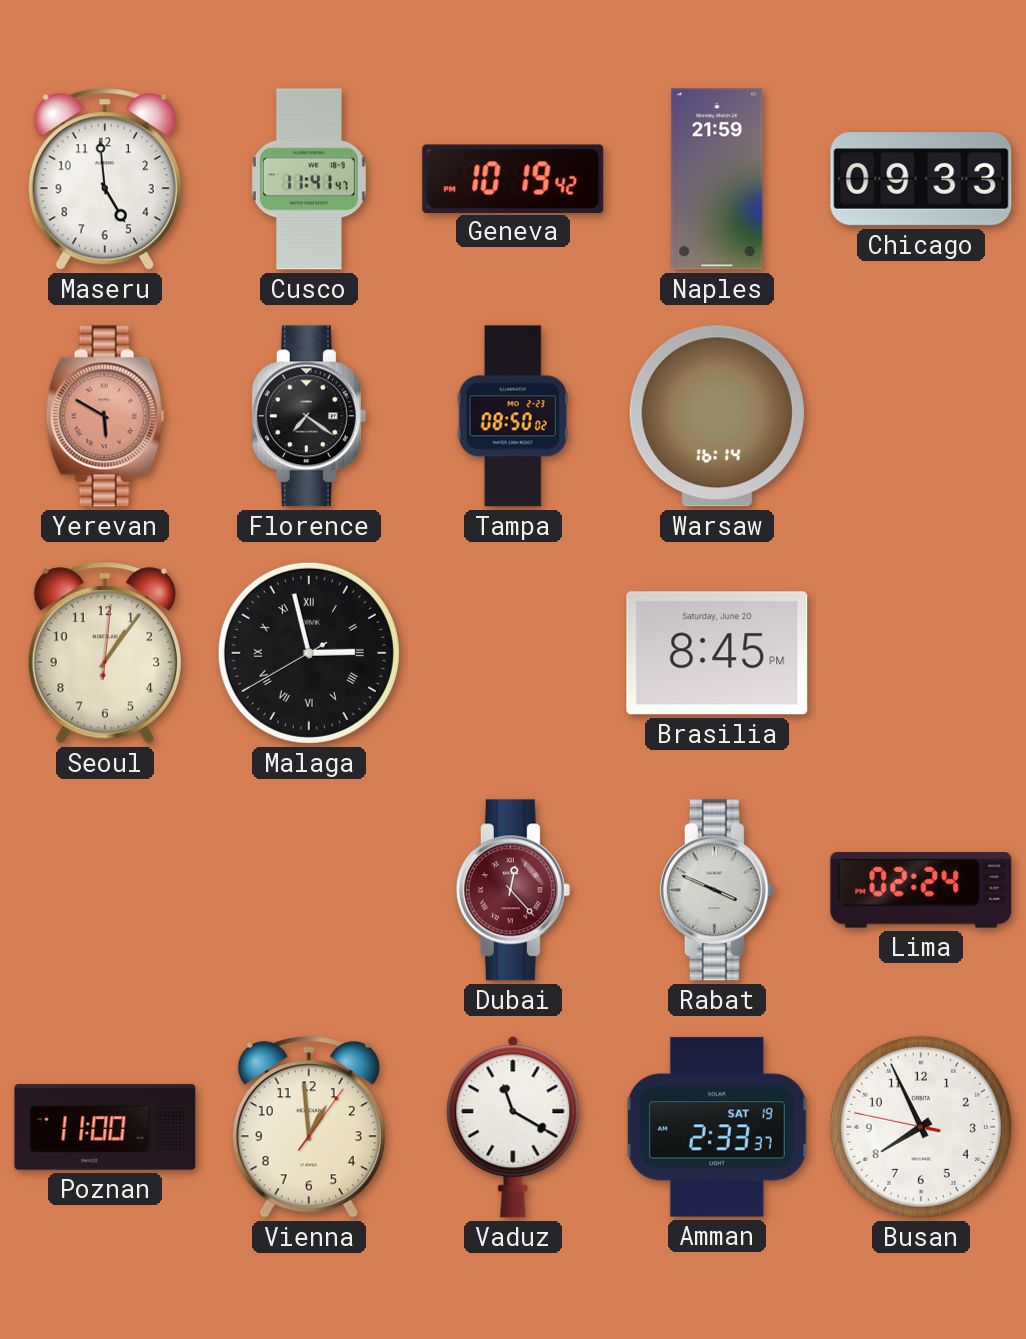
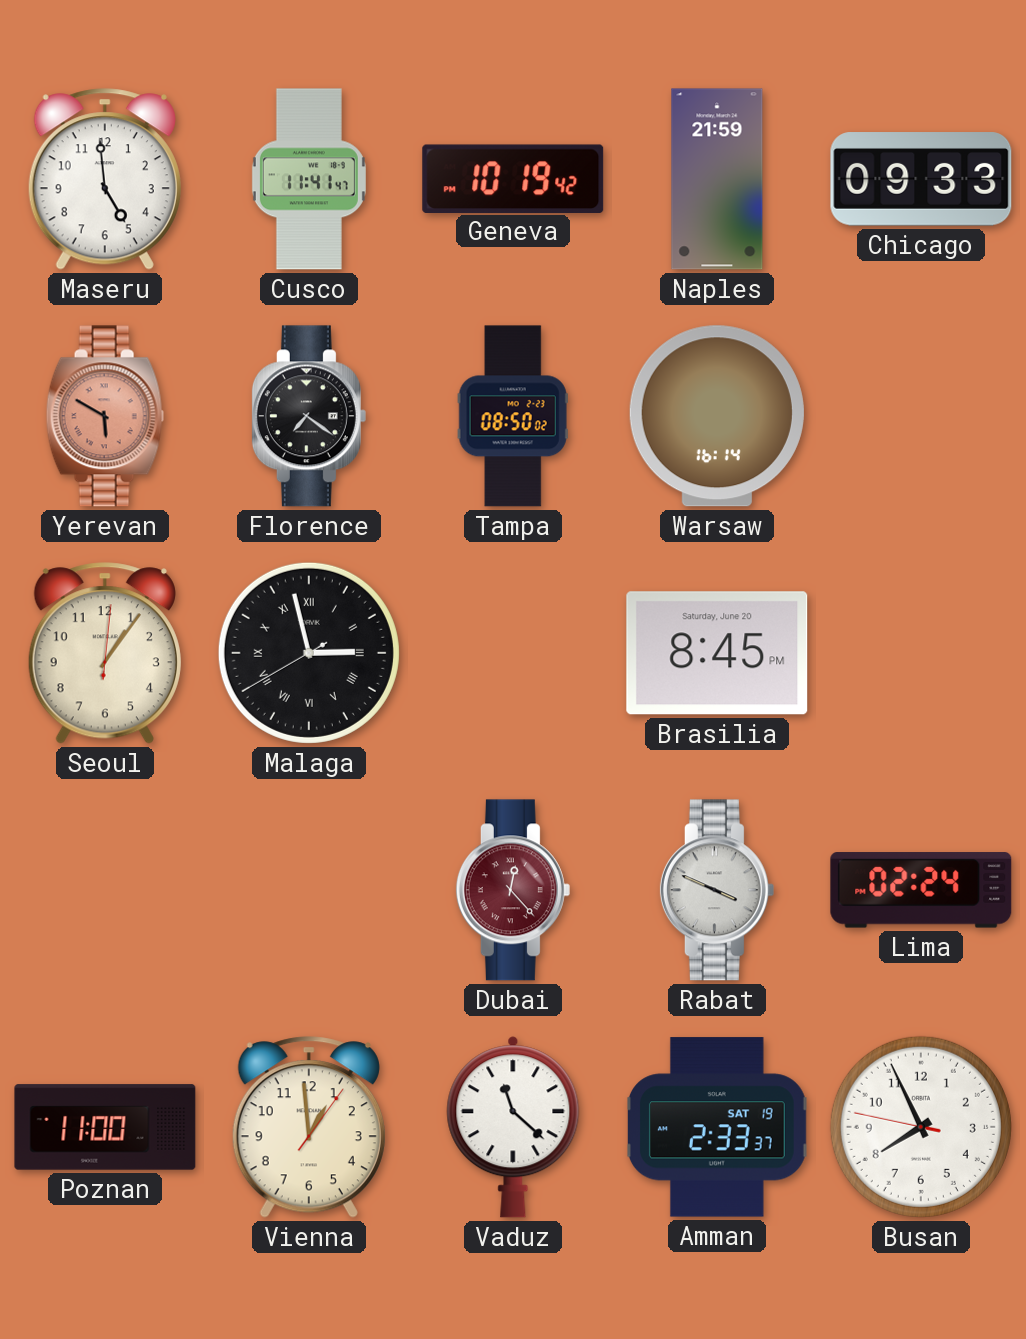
Vaduz: 11:20 -> 11:22
